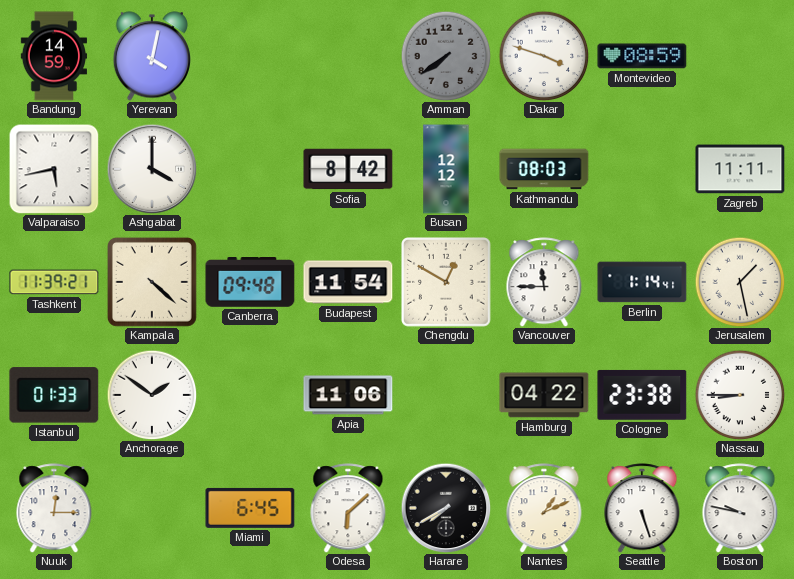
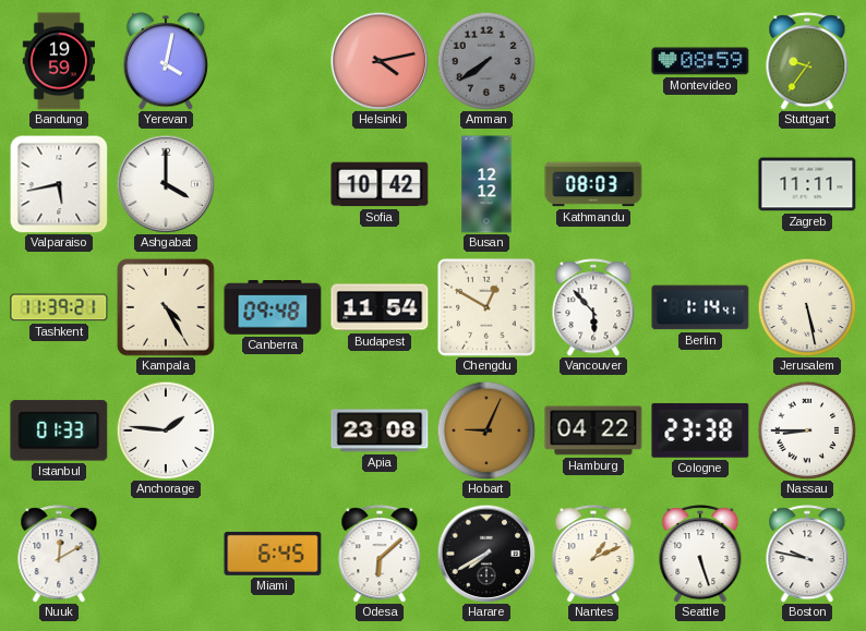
Bandung: 14:59 -> 19:59
Helsinki: none -> 4:13
Dakar: 3:48 -> none
Stuttgart: none -> 9:36
Sofia: 8:42 -> 10:42
Kampala: 4:22 -> 4:25
Vancouver: 11:45 -> 5:53
Jerusalem: 1:28 -> 5:28
Anchorage: 1:51 -> 1:46
Apia: 11:06 -> 23:08
Hobart: none -> 9:04
Nuuk: 12:15 -> 12:10
